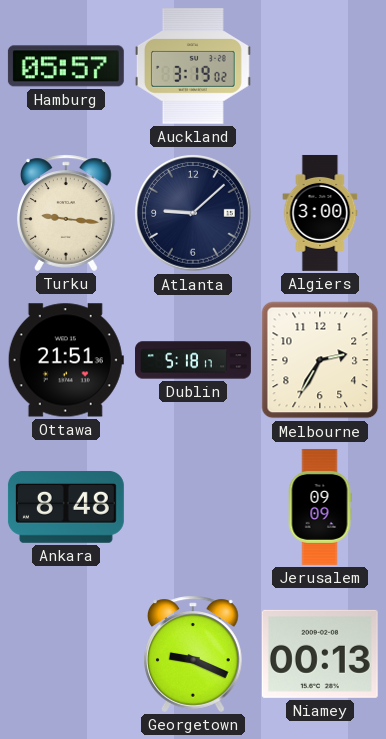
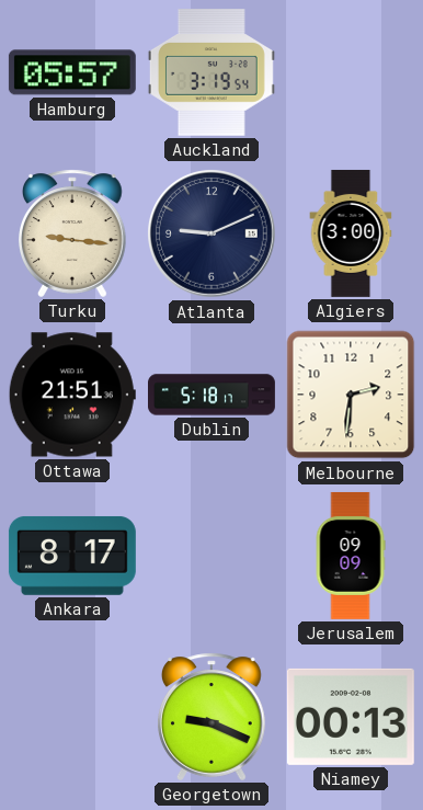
Auckland: 3:19:02 -> 3:19:54
Atlanta: 9:08 -> 9:11
Melbourne: 2:35 -> 2:31
Ankara: 8:48 -> 8:17
